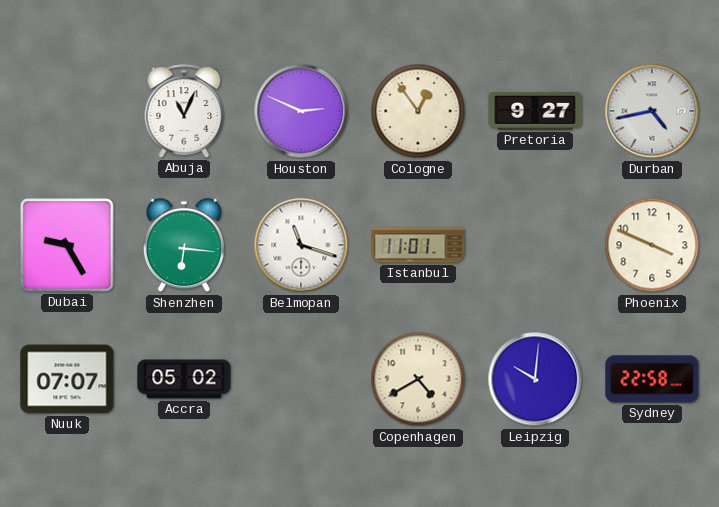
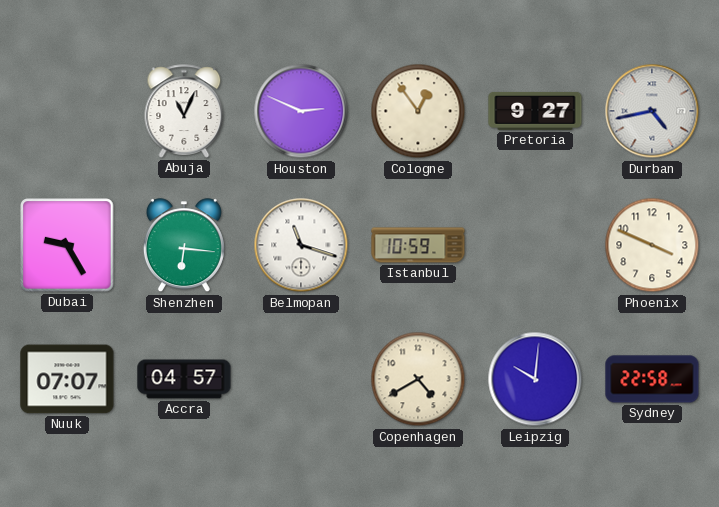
Istanbul: 11:01 -> 10:59
Accra: 05:02 -> 04:57
